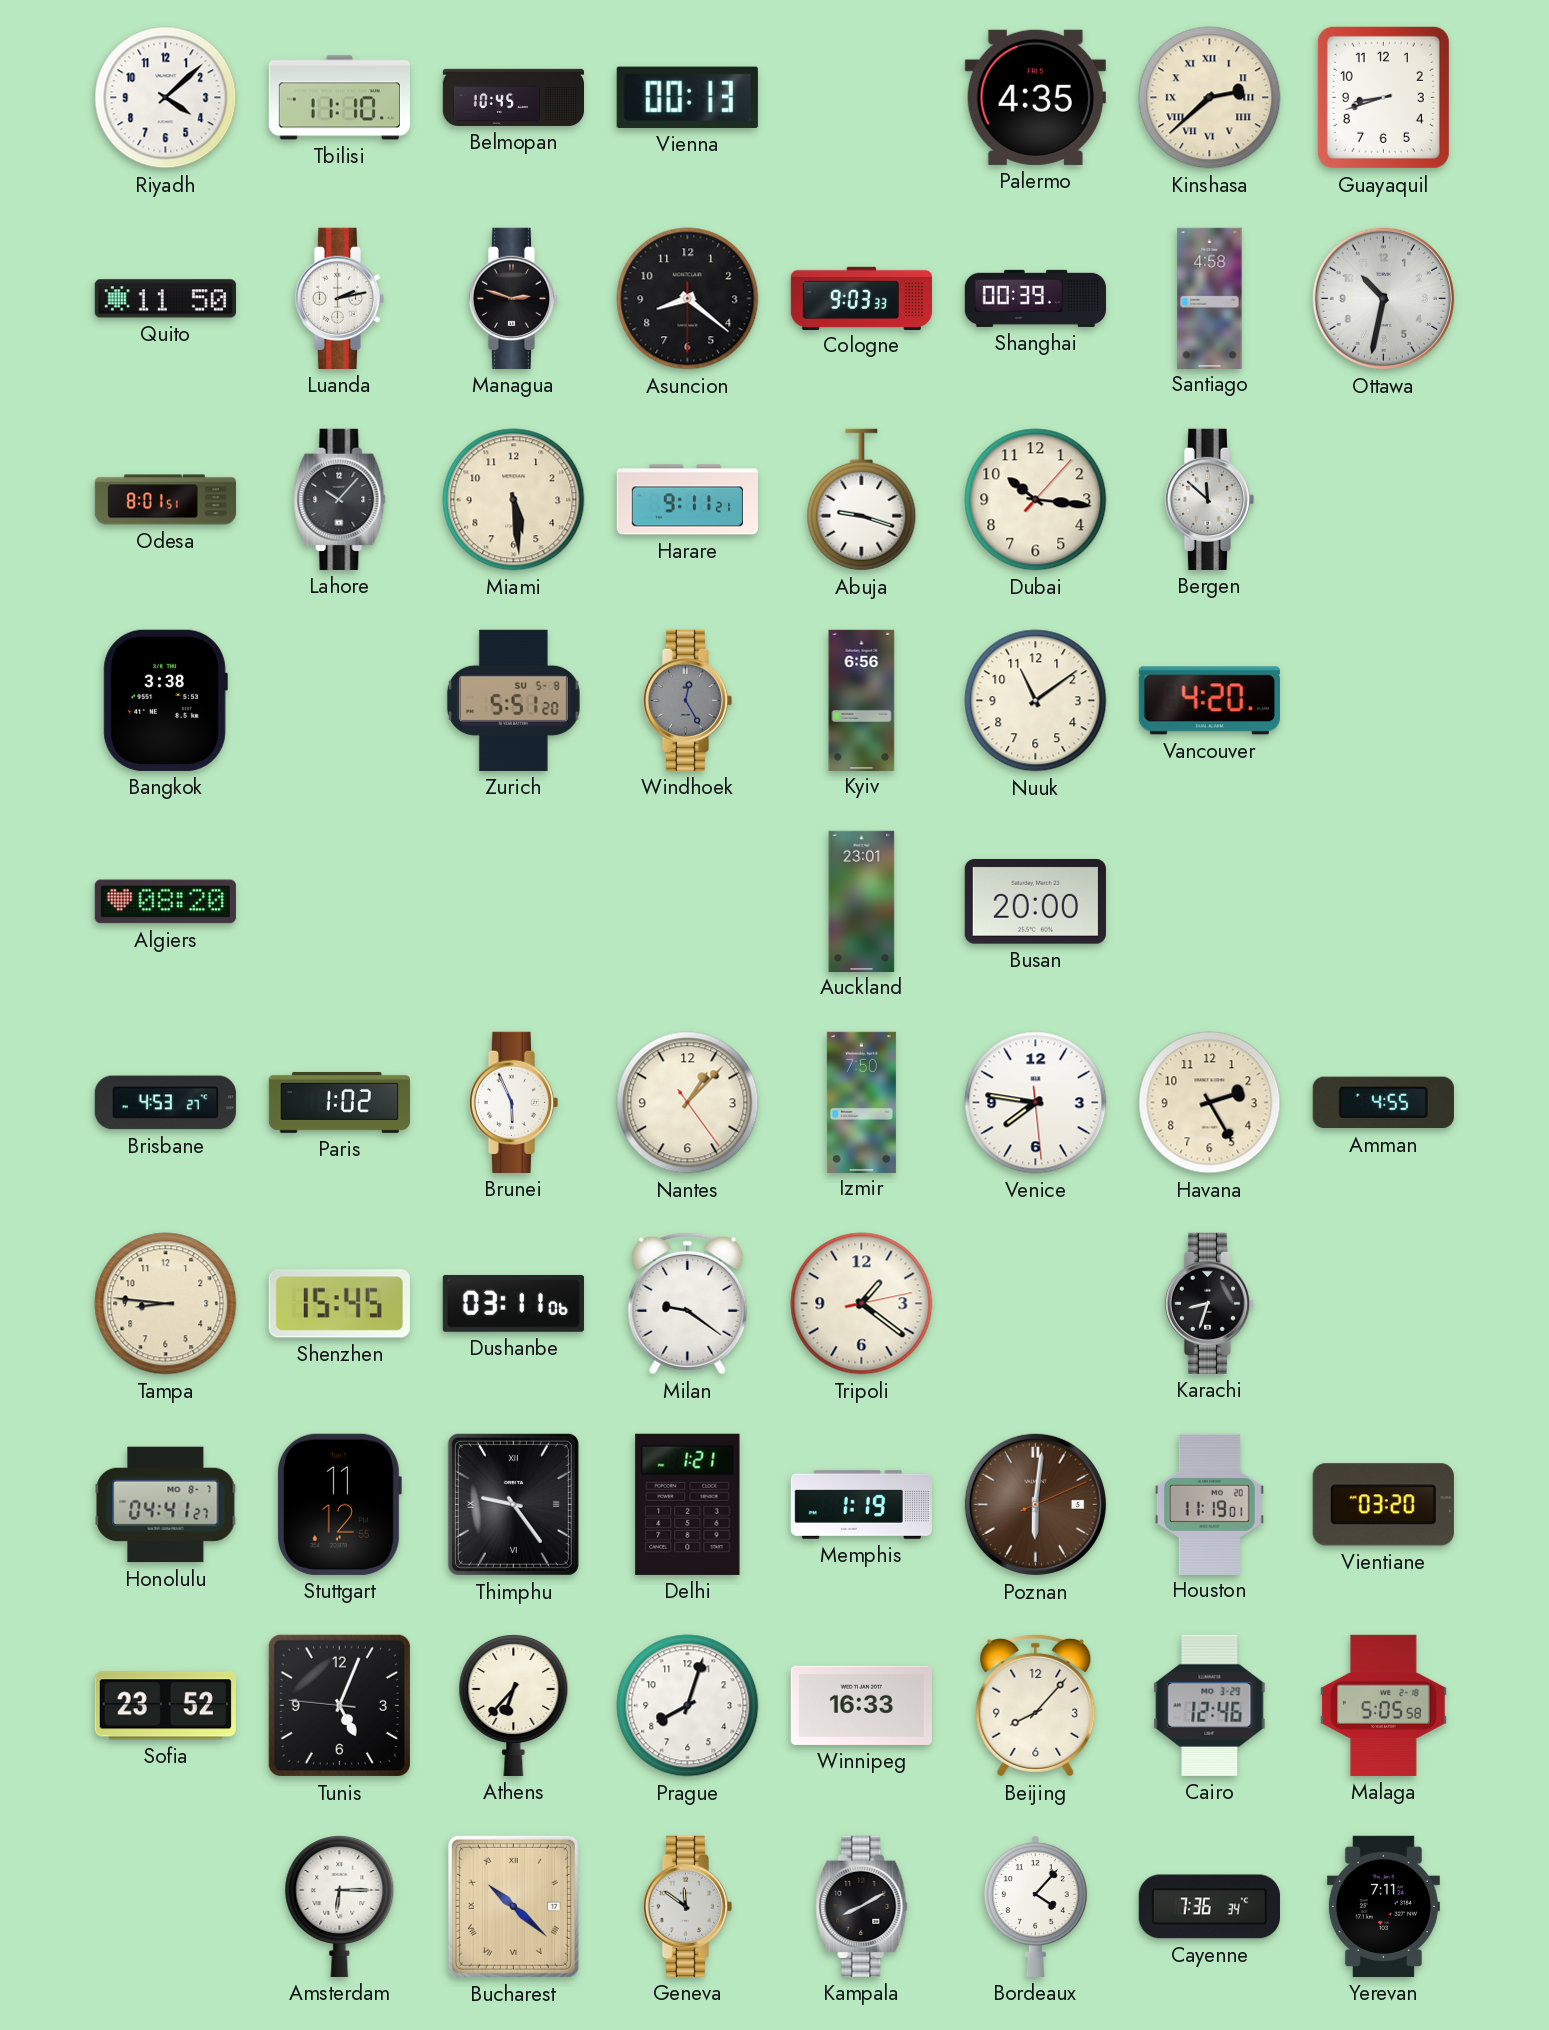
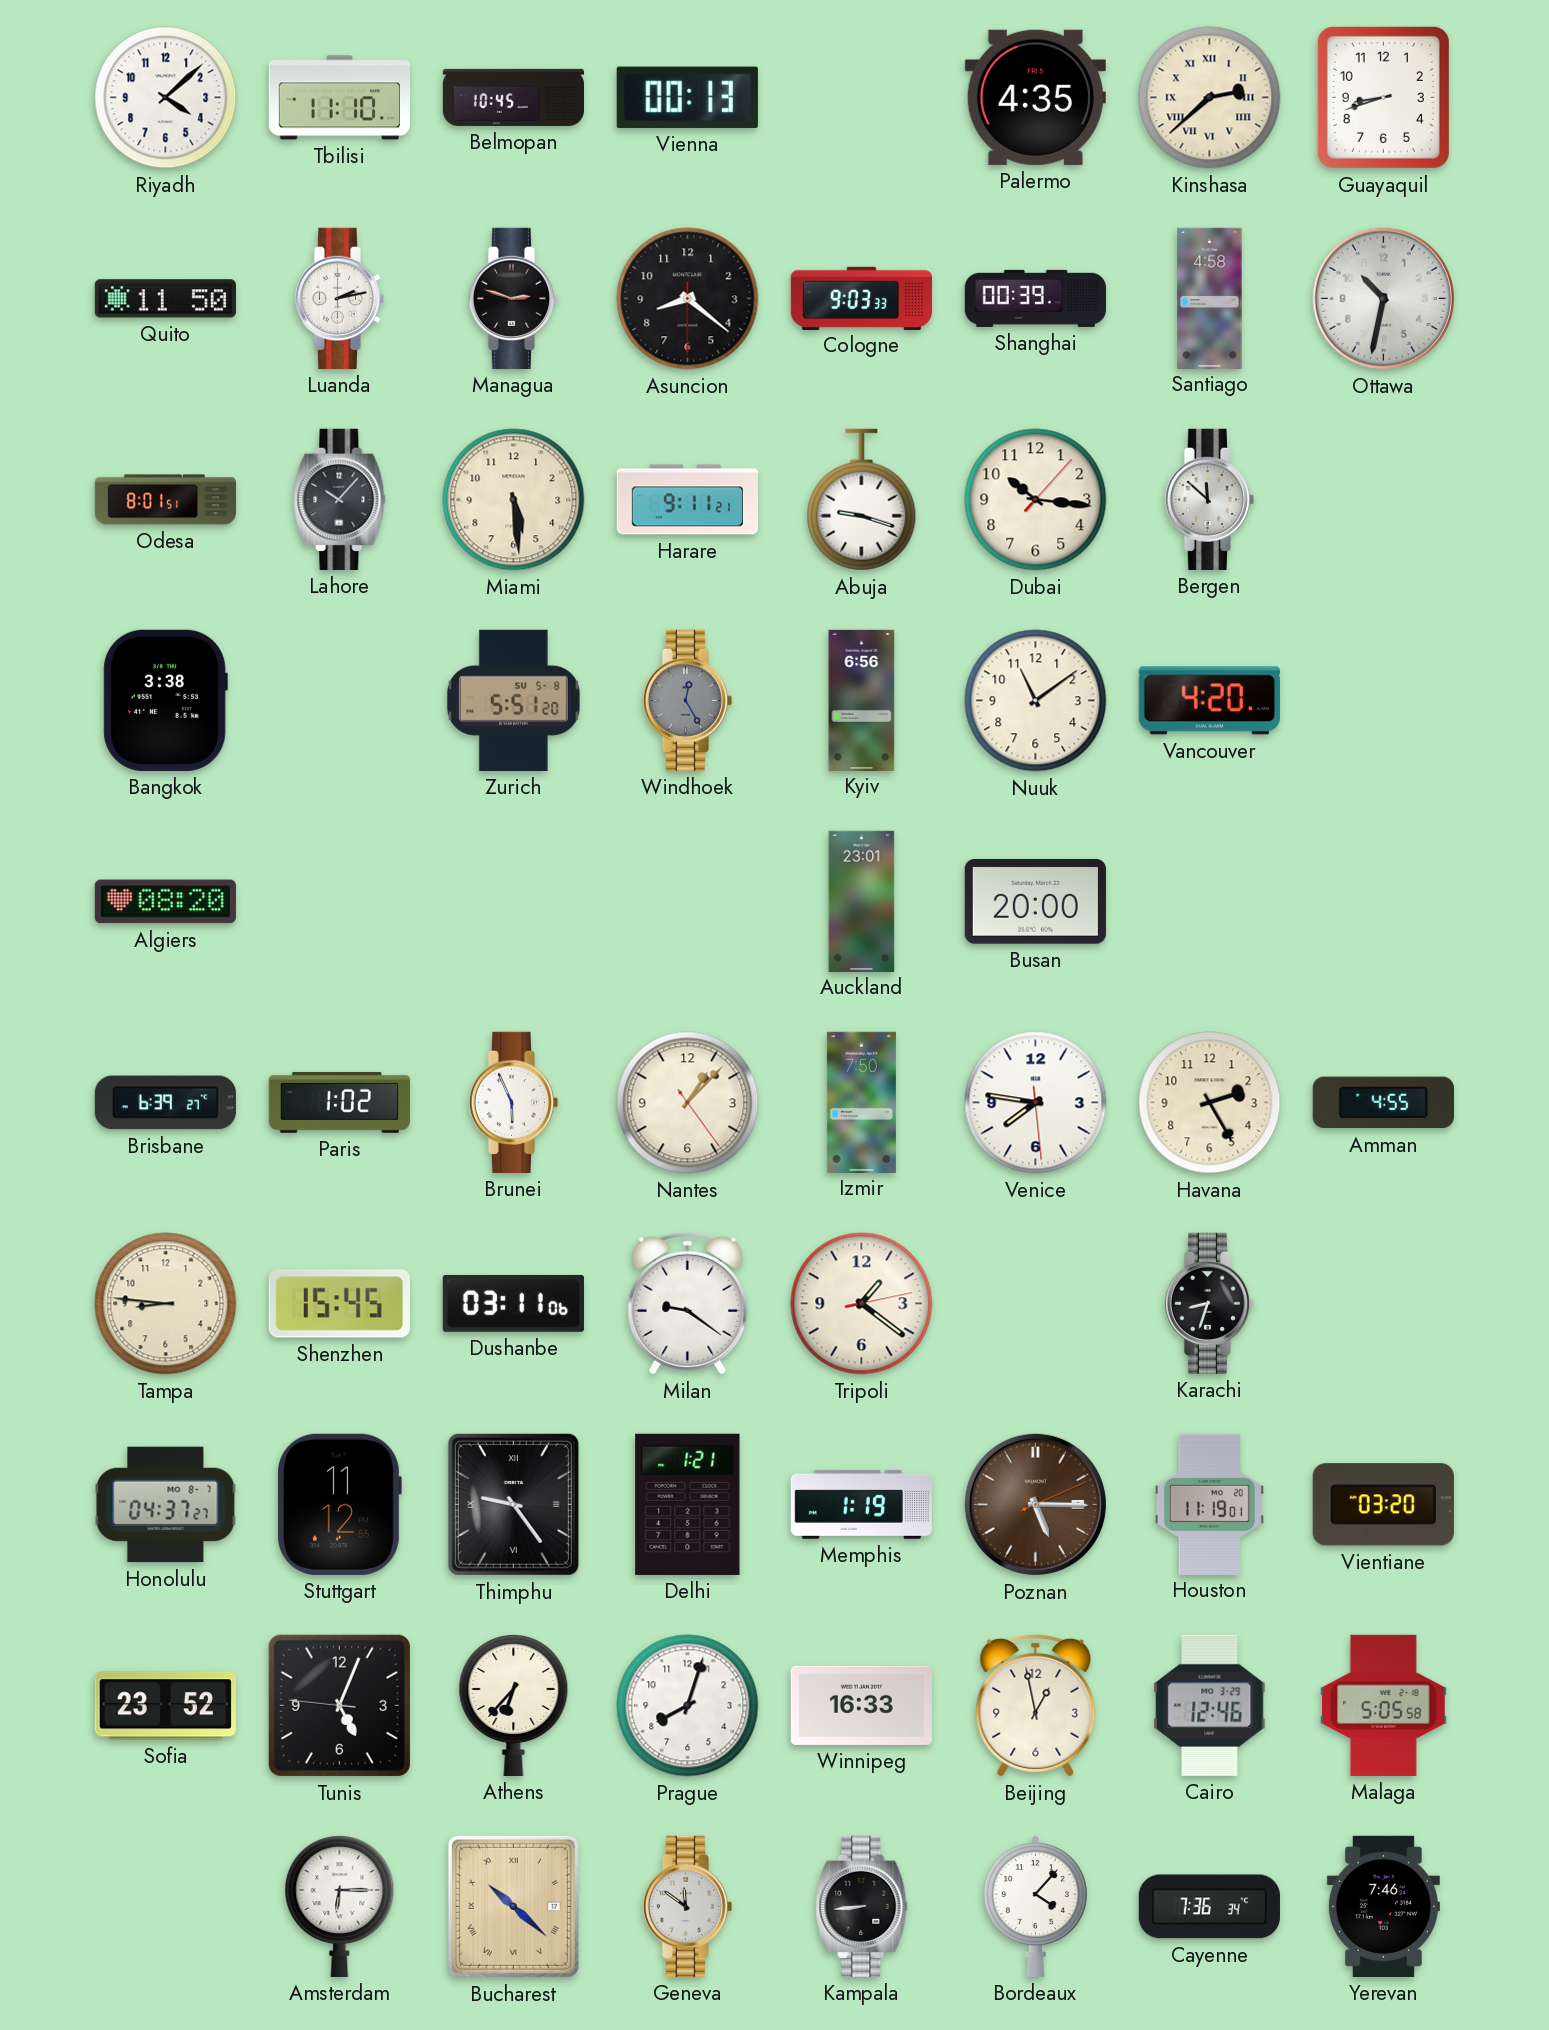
Brisbane: 4:53 -> 6:39
Honolulu: 04:41 -> 04:37
Poznan: 6:01 -> 5:15
Beijing: 8:07 -> 12:58
Kampala: 8:10 -> 8:44
Yerevan: 7:11 -> 7:46
